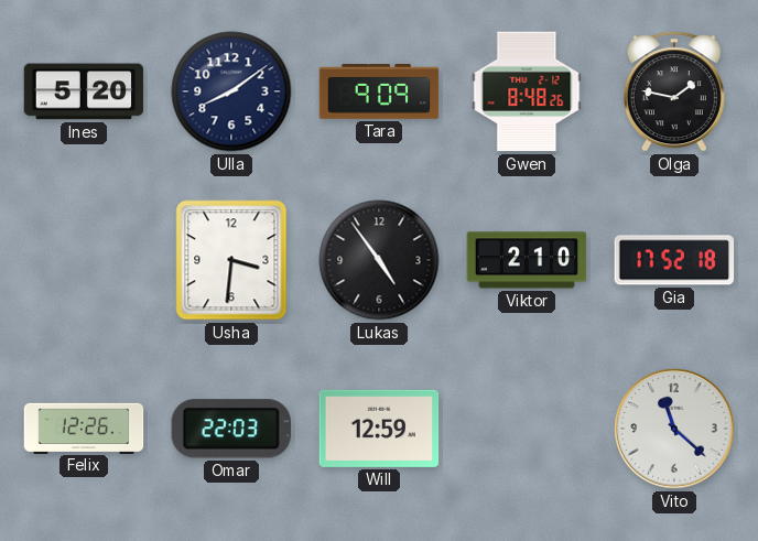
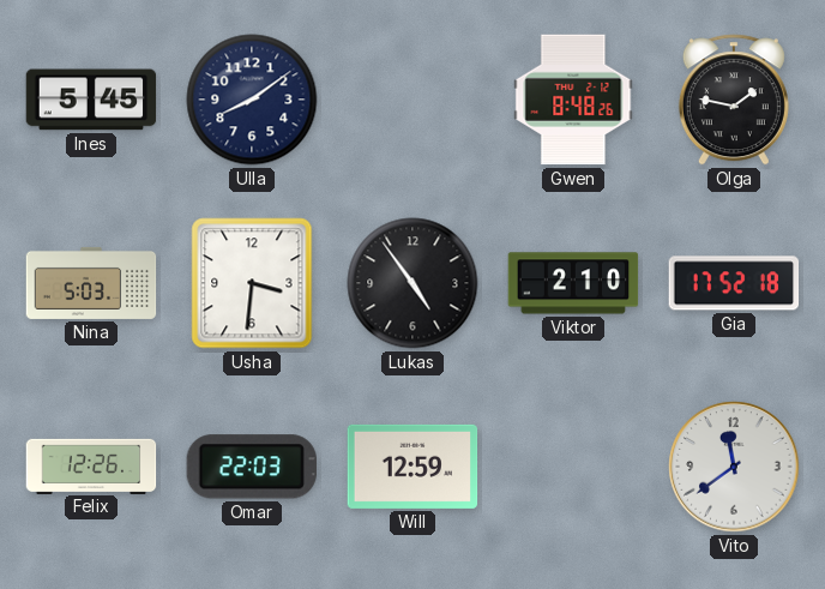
Ines: 5:20 -> 5:45
Tara: 9:09 -> none
Nina: none -> 5:03
Vito: 11:22 -> 11:39
